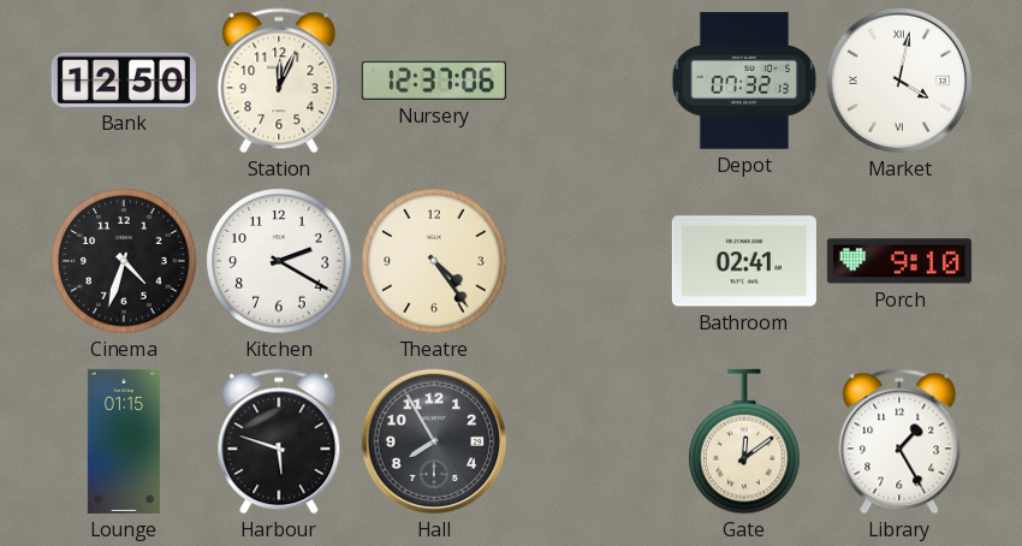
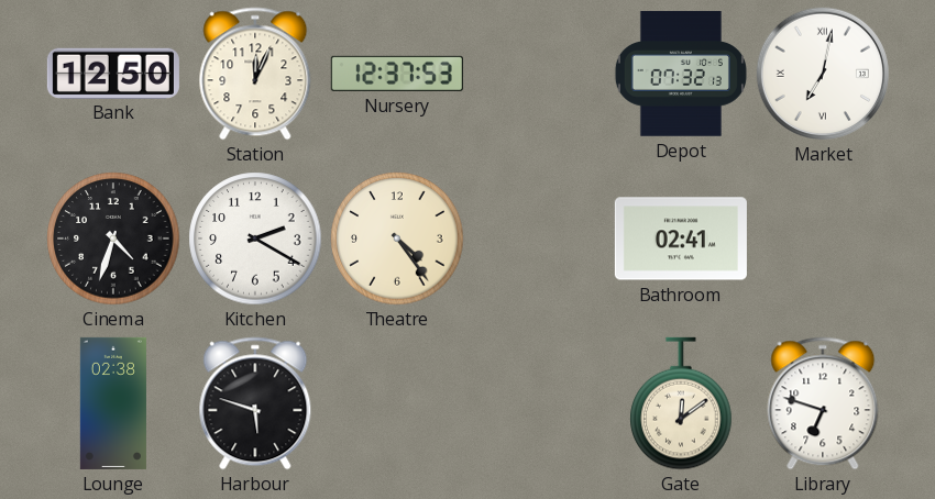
Nursery: 12:37:06 -> 12:37:53
Market: 4:02 -> 7:02
Porch: 9:10 -> none
Lounge: 01:15 -> 02:38
Hall: 7:55 -> none
Library: 1:25 -> 6:48
